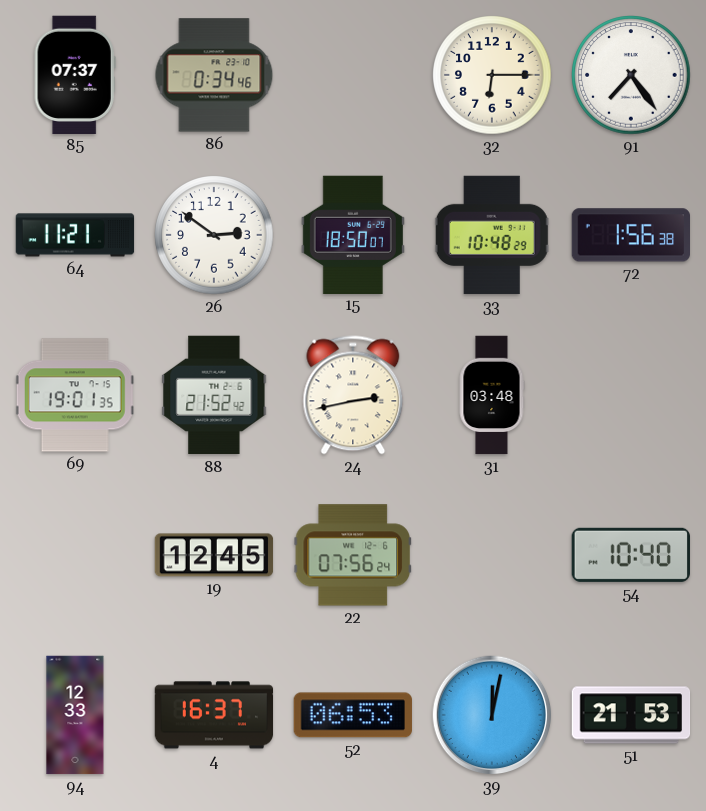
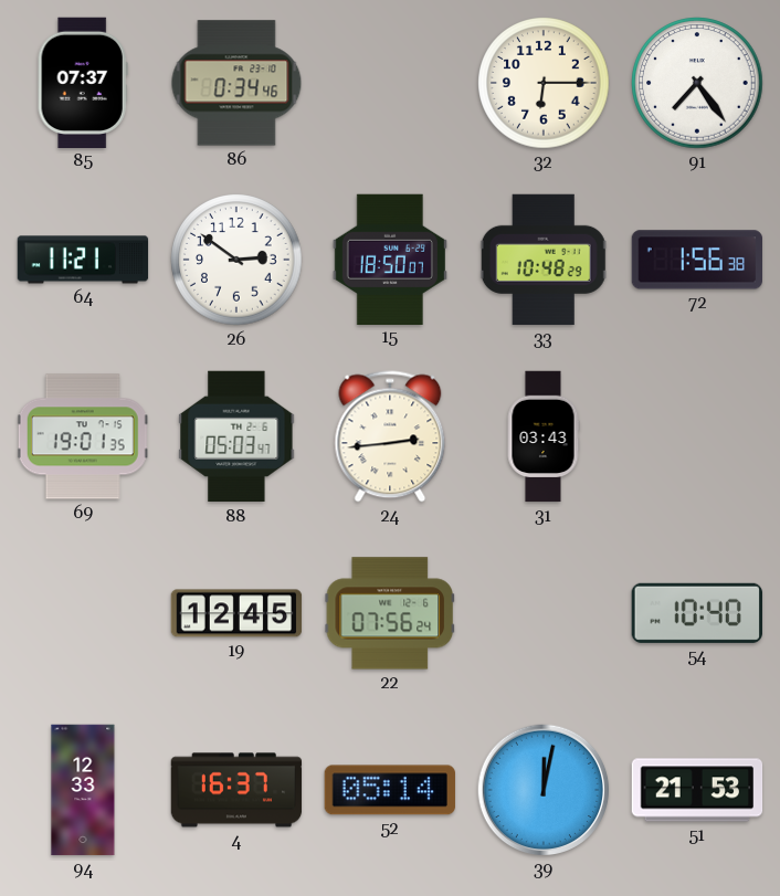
88: 21:52 -> 05:03
24: 2:43 -> 2:44
31: 03:48 -> 03:43
52: 06:53 -> 05:14
